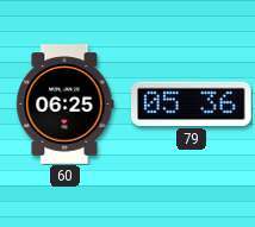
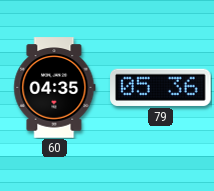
60: 06:25 -> 04:35
